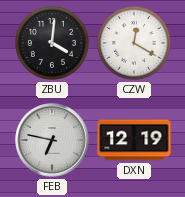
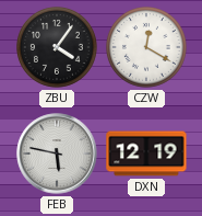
ZBU: 4:01 -> 4:06
FEB: 6:47 -> 5:47
